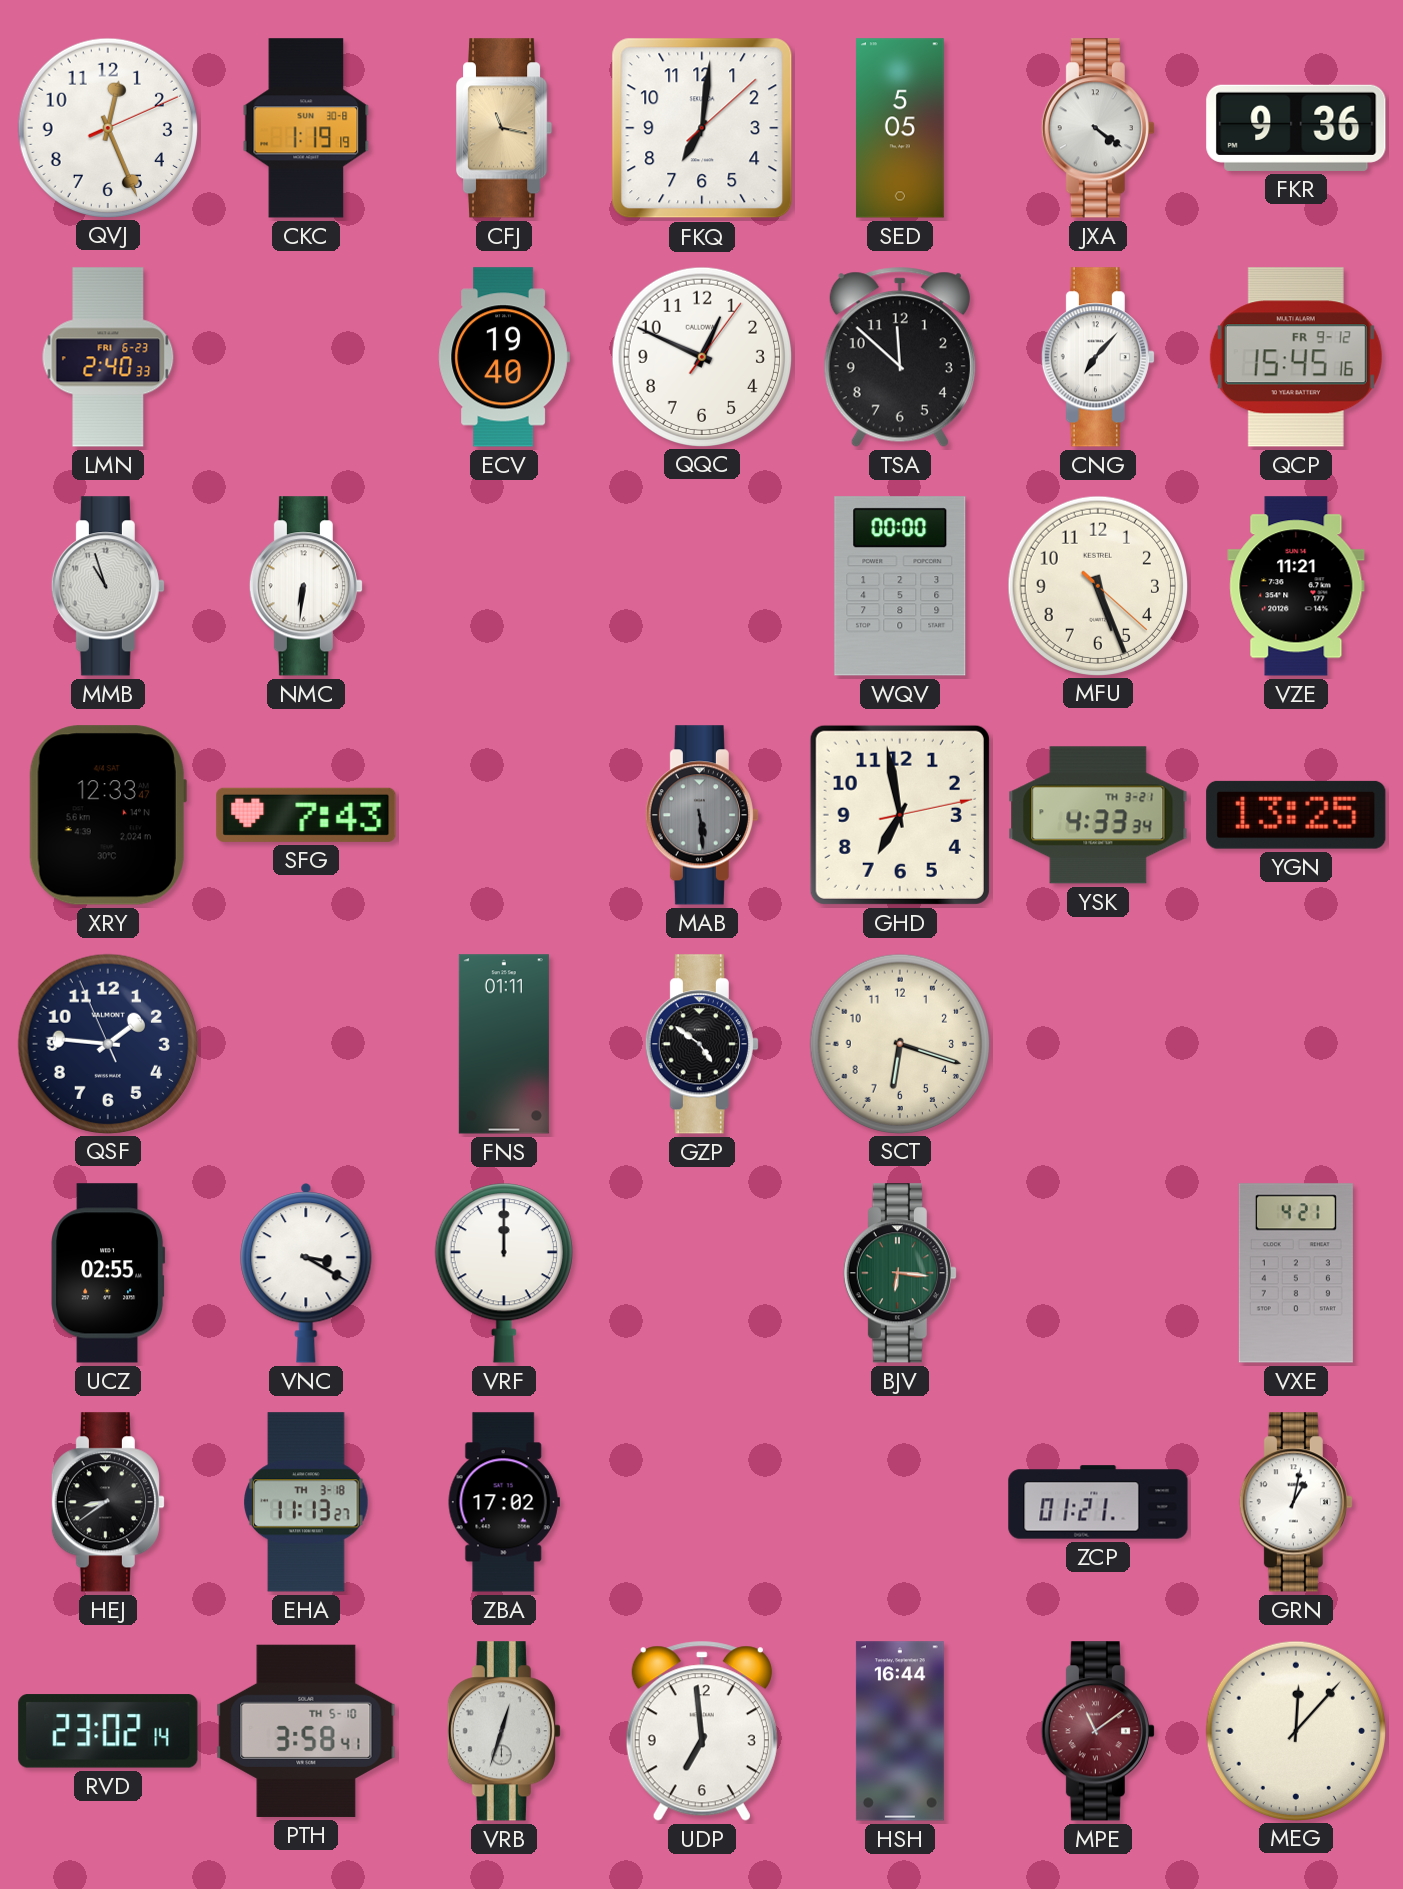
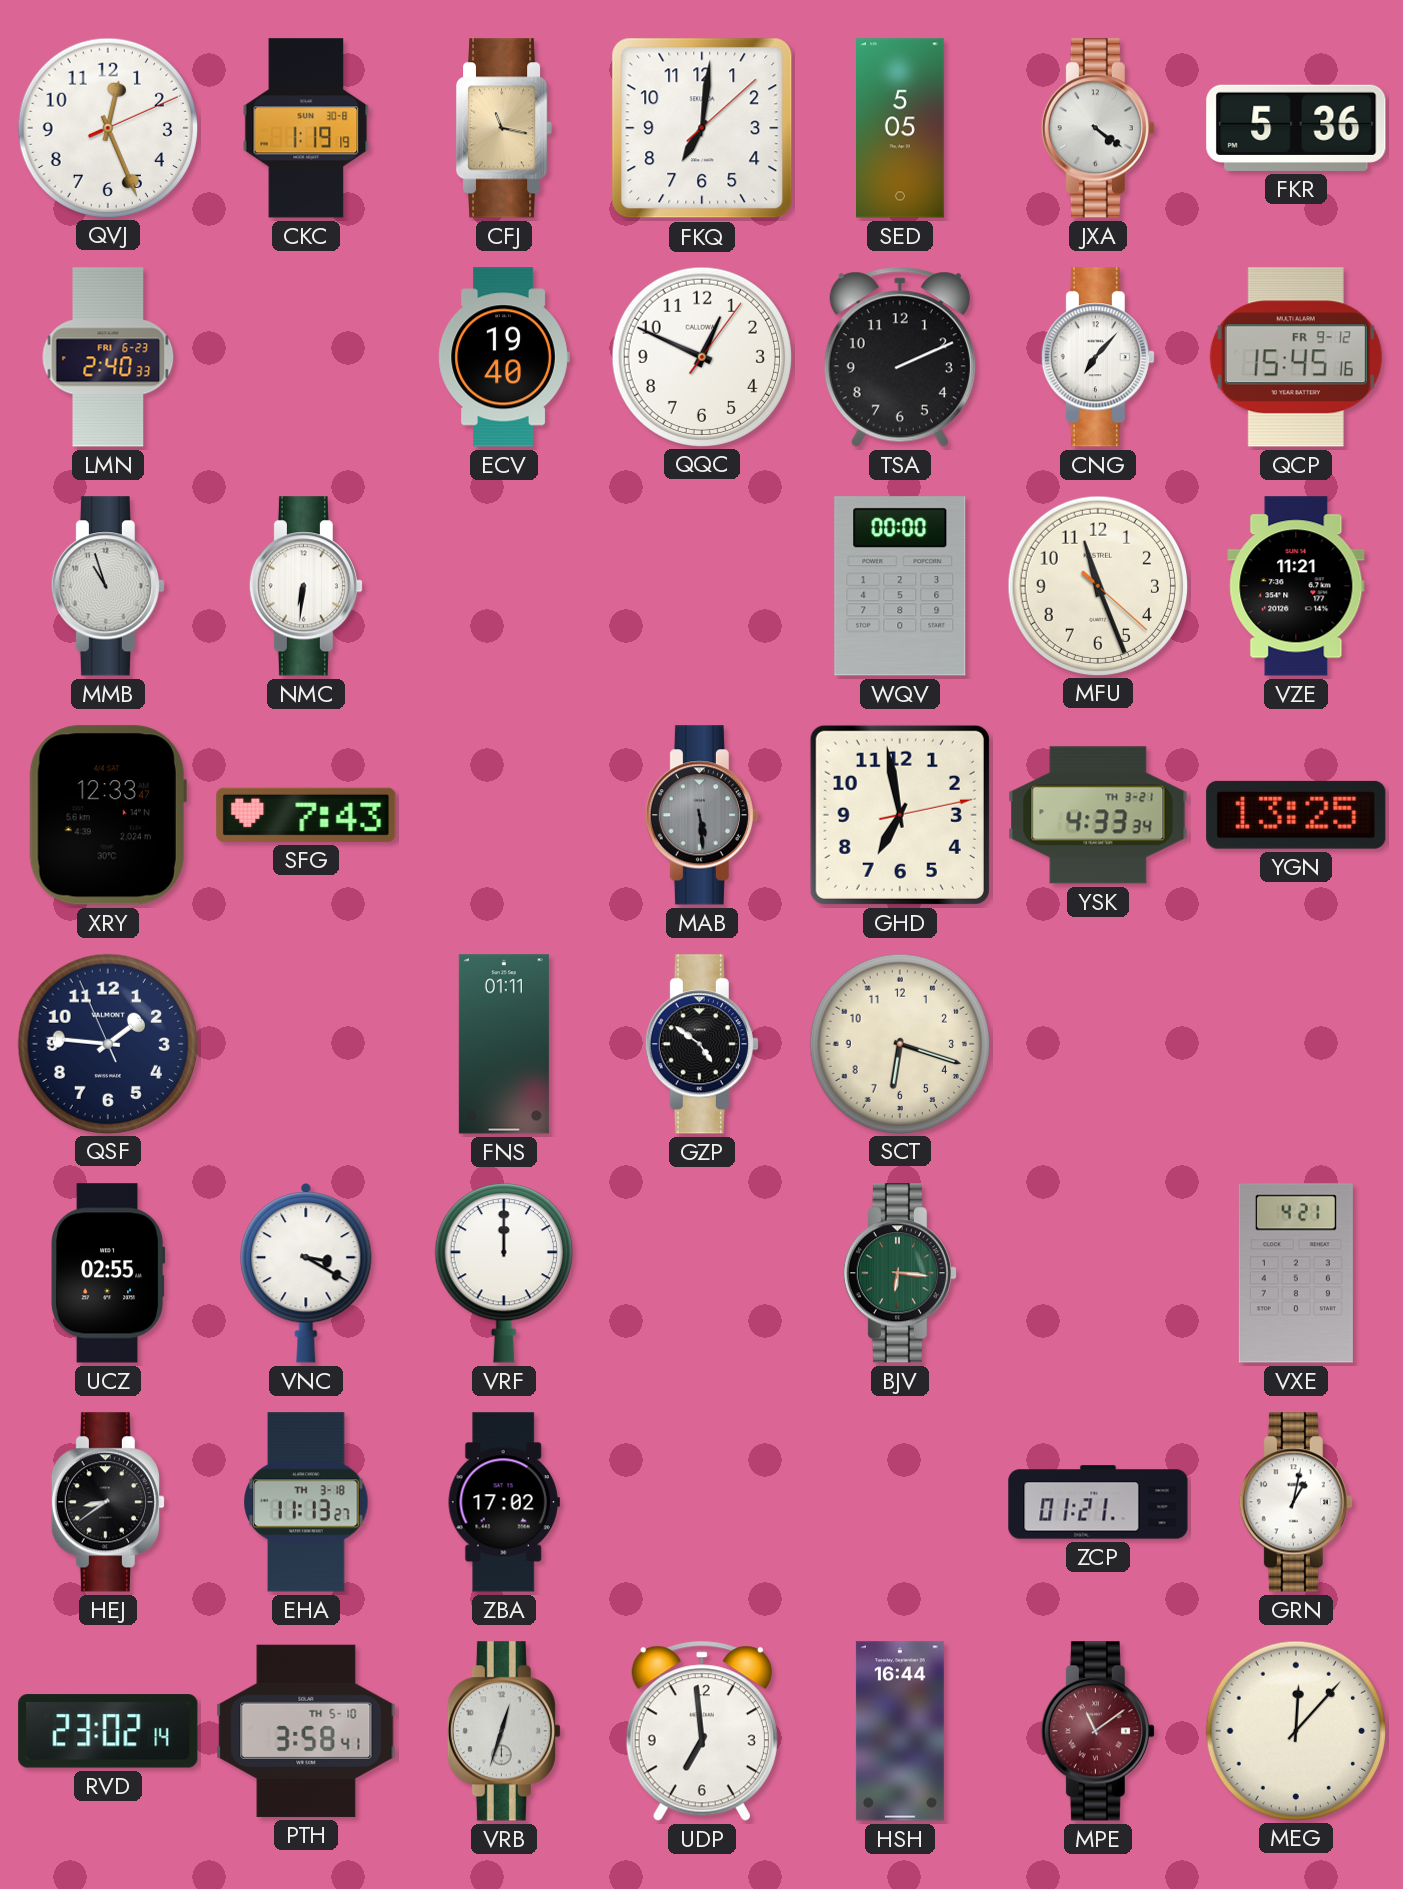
FKR: 9:36 -> 5:36
TSA: 11:52 -> 2:11
MFU: 5:26 -> 11:26
